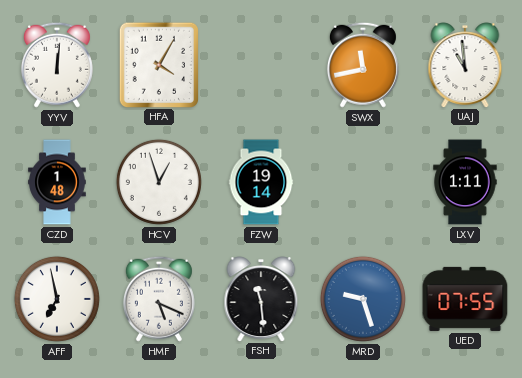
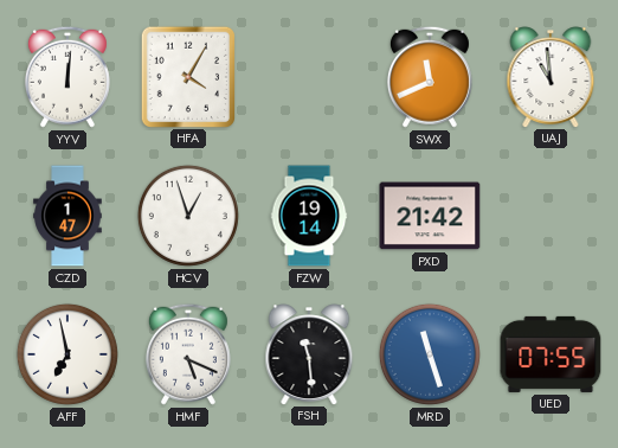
SWX: 11:43 -> 11:41
CZD: 1:48 -> 1:47
PXD: none -> 21:42
LXV: 1:11 -> none
MRD: 9:27 -> 11:27
